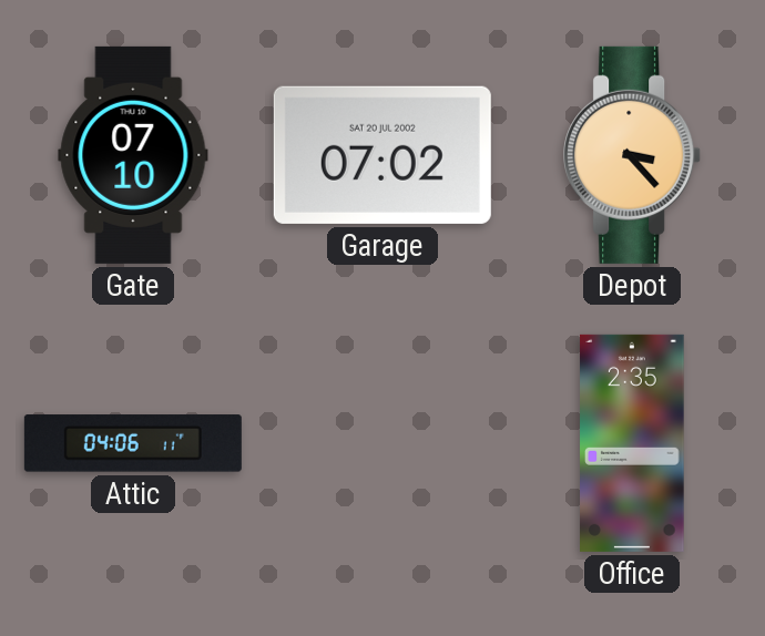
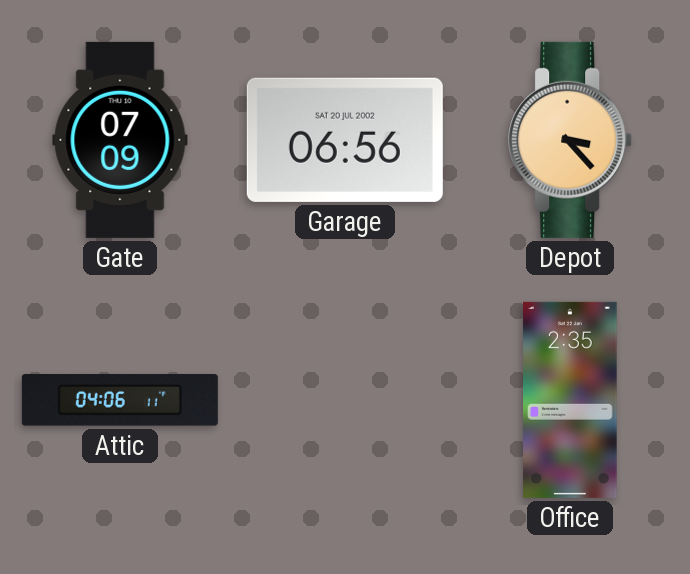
Gate: 07:10 -> 07:09
Garage: 07:02 -> 06:56
